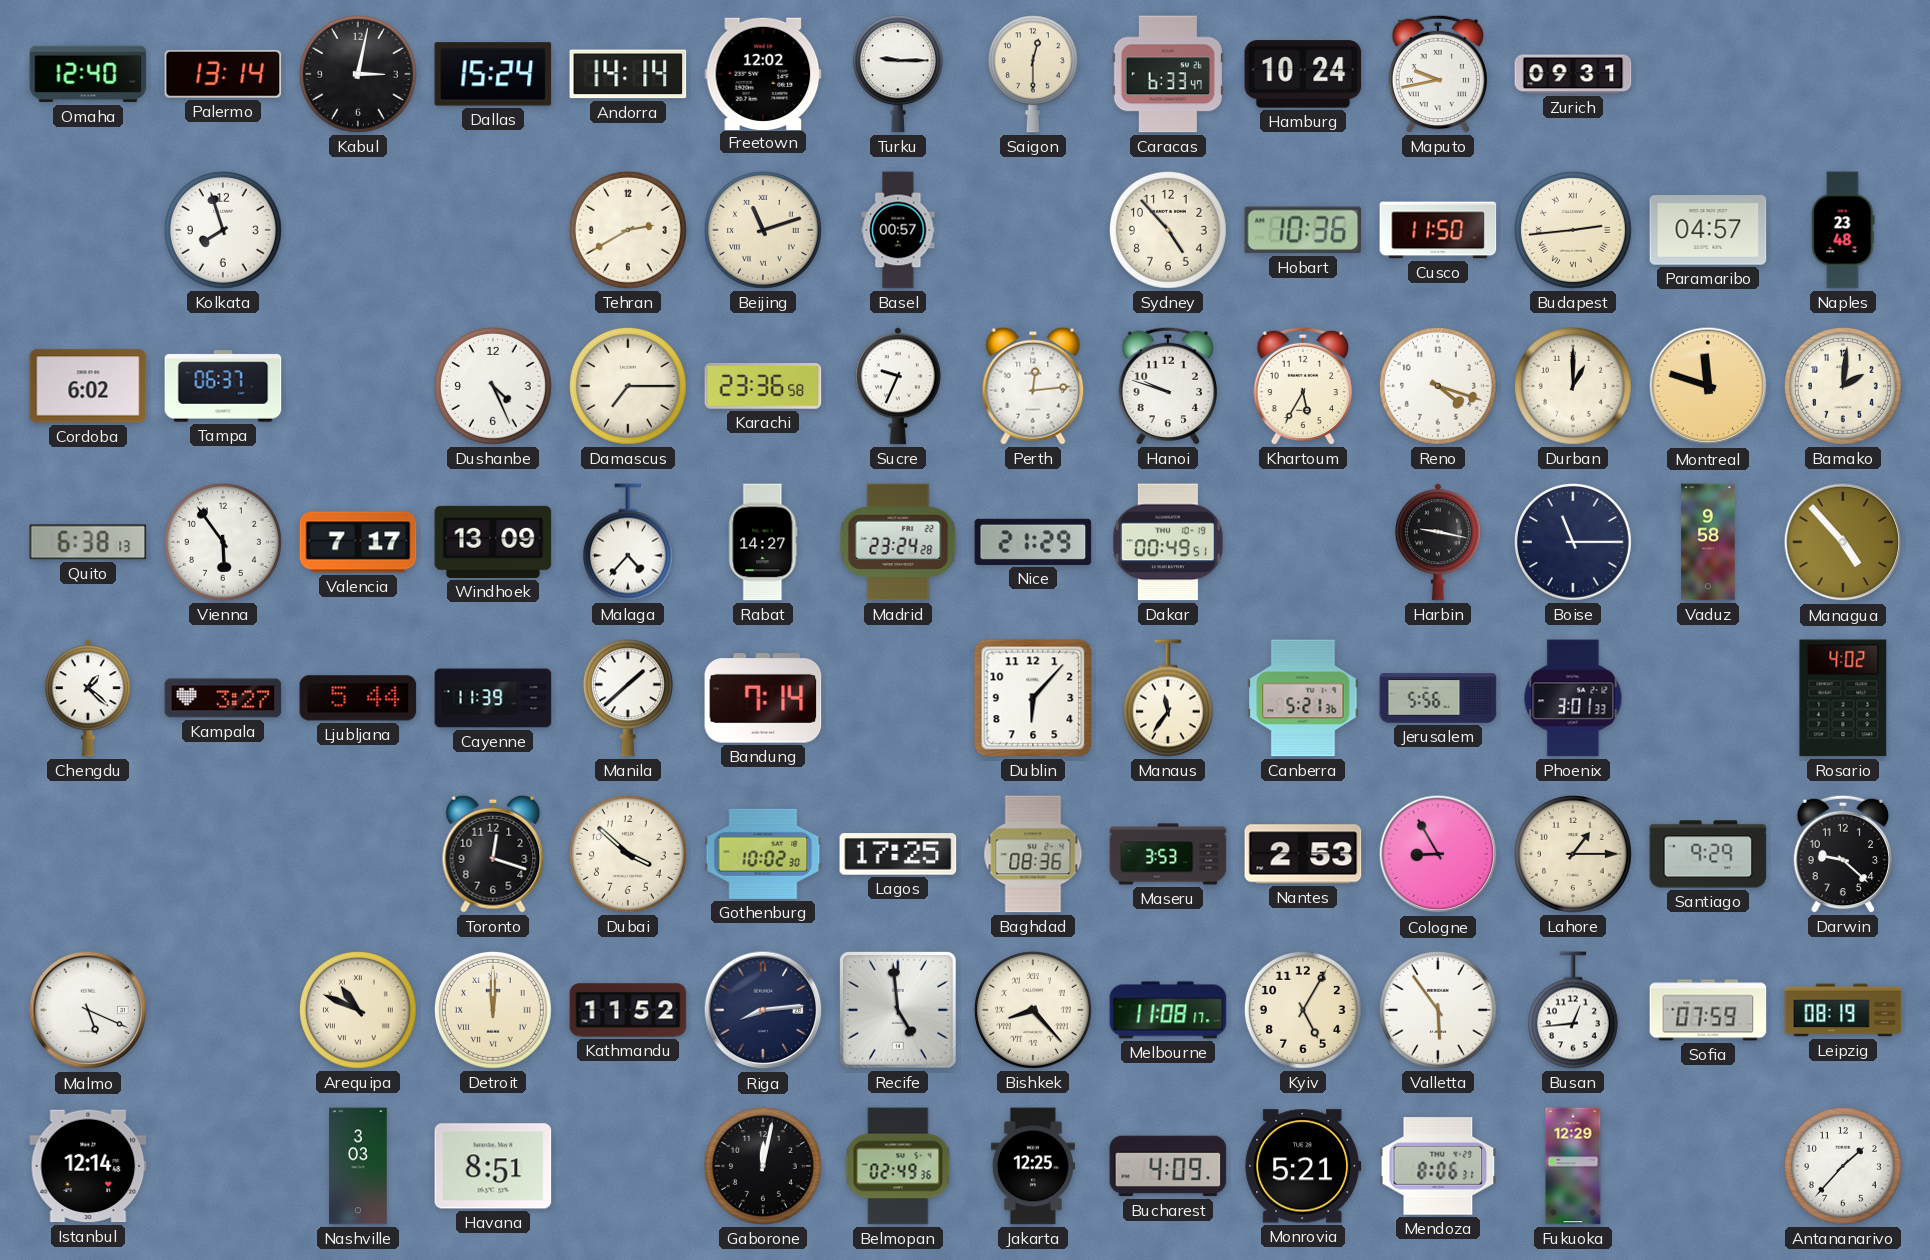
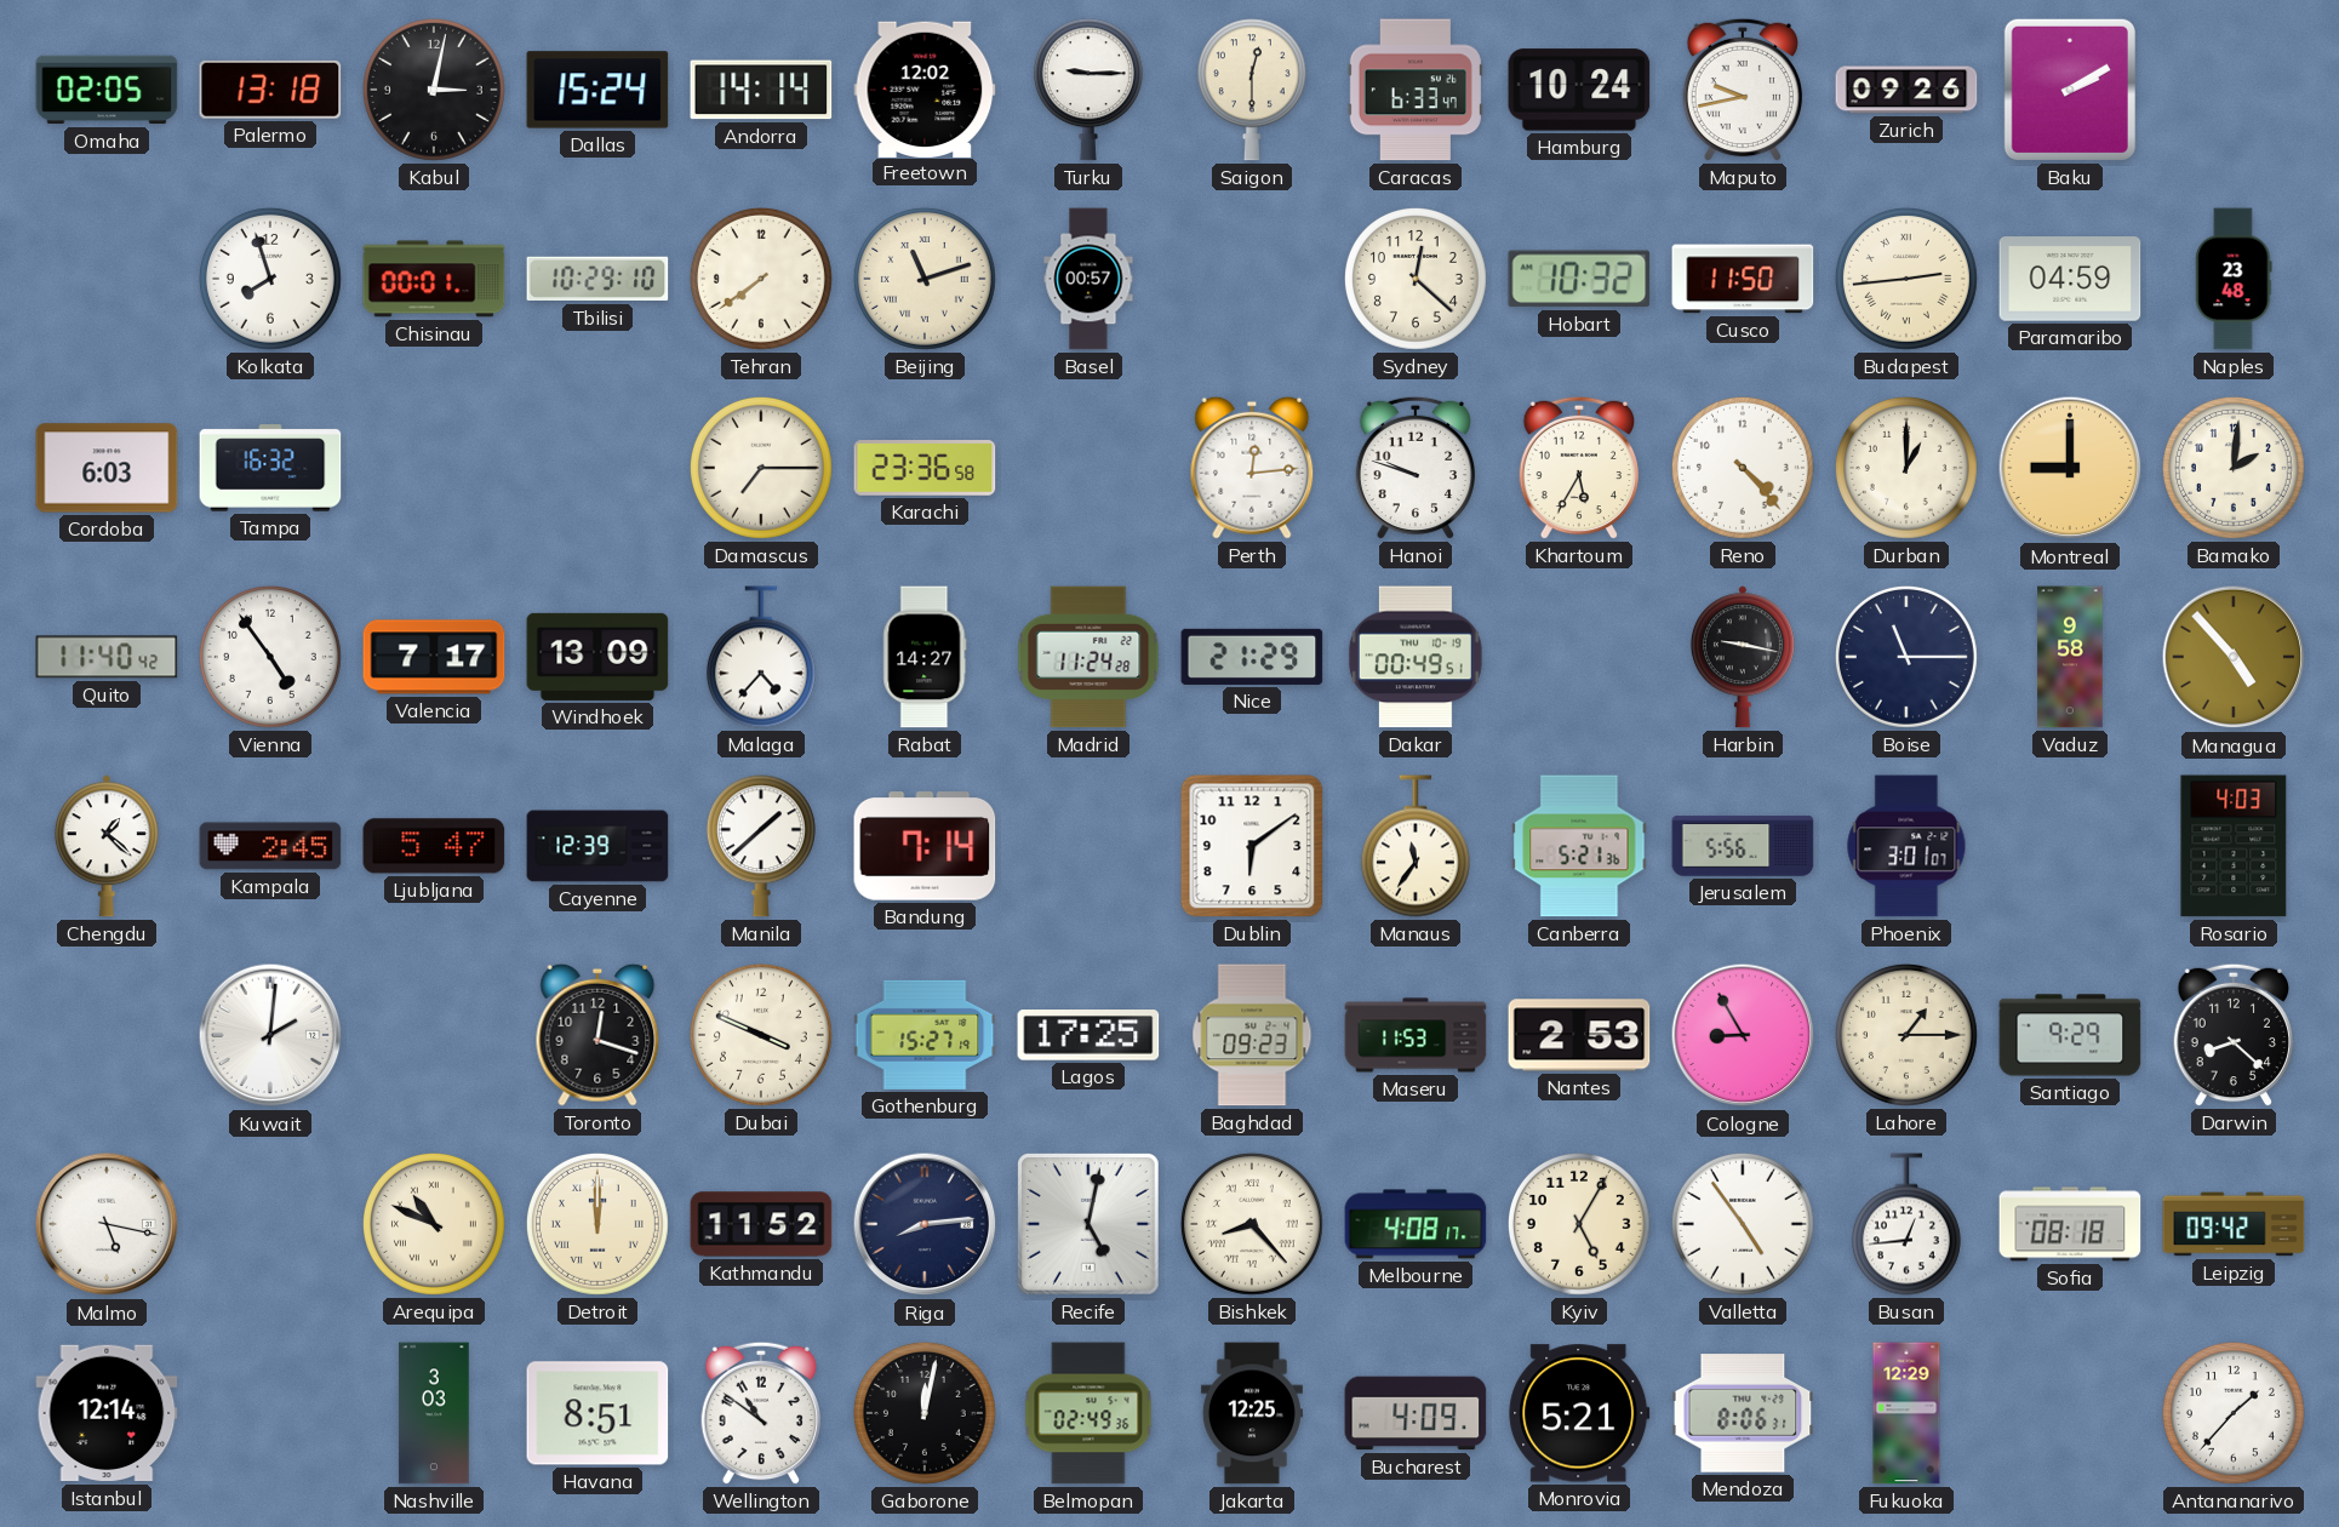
Omaha: 12:40 -> 02:05
Palermo: 13:14 -> 13:18
Zurich: 09:31 -> 09:26
Baku: none -> 2:10
Chisinau: none -> 00:01
Tbilisi: none -> 10:29
Tehran: 2:40 -> 7:39
Sydney: 4:53 -> 12:22
Hobart: 10:36 -> 10:32
Paramaribo: 04:57 -> 04:59
Cordoba: 6:02 -> 6:03
Tampa: 06:37 -> 16:32
Dushanbe: 4:26 -> none
Sucre: 9:34 -> none
Reno: 4:18 -> 4:23
Montreal: 11:48 -> 9:00
Quito: 6:38 -> 11:40
Vienna: 5:54 -> 4:54
Madrid: 23:24 -> 11:24
Kampala: 3:27 -> 2:45
Ljubljana: 5:44 -> 5:47
Cayenne: 11:39 -> 12:39
Dublin: 6:07 -> 6:09
Phoenix: 3:01:33 -> 3:01:07
Rosario: 4:02 -> 4:03
Kuwait: none -> 2:01
Dubai: 3:52 -> 3:49
Gothenburg: 10:02 -> 15:27
Baghdad: 08:36 -> 09:23
Maseru: 3:53 -> 11:53
Darwin: 9:22 -> 8:22
Malmo: 5:19 -> 5:17
Recife: 4:59 -> 5:02
Melbourne: 11:08 -> 4:08
Valletta: 5:54 -> 4:54
Sofia: 07:59 -> 08:18
Leipzig: 08:19 -> 09:42
Wellington: none -> 10:51
